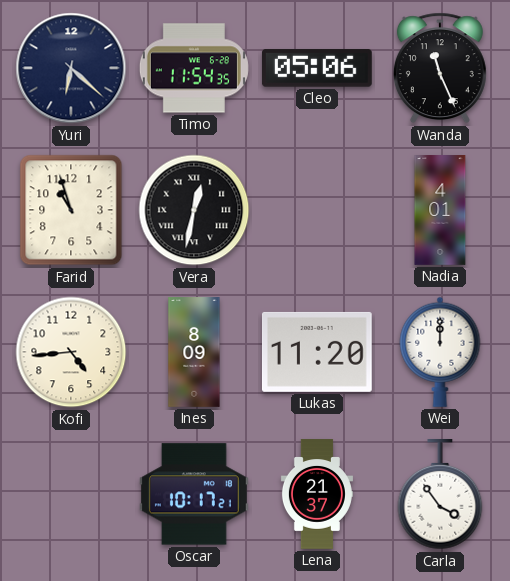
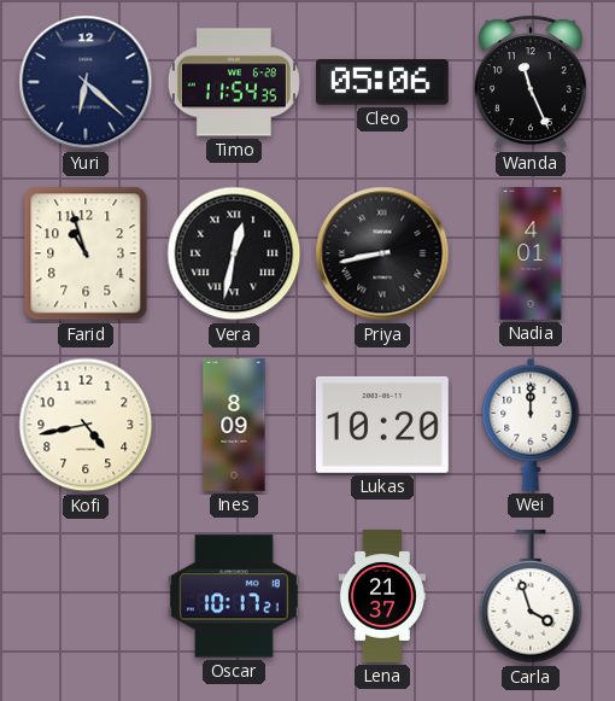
Priya: none -> 8:43
Kofi: 4:44 -> 4:43
Lukas: 11:20 -> 10:20
Carla: 3:54 -> 3:57
